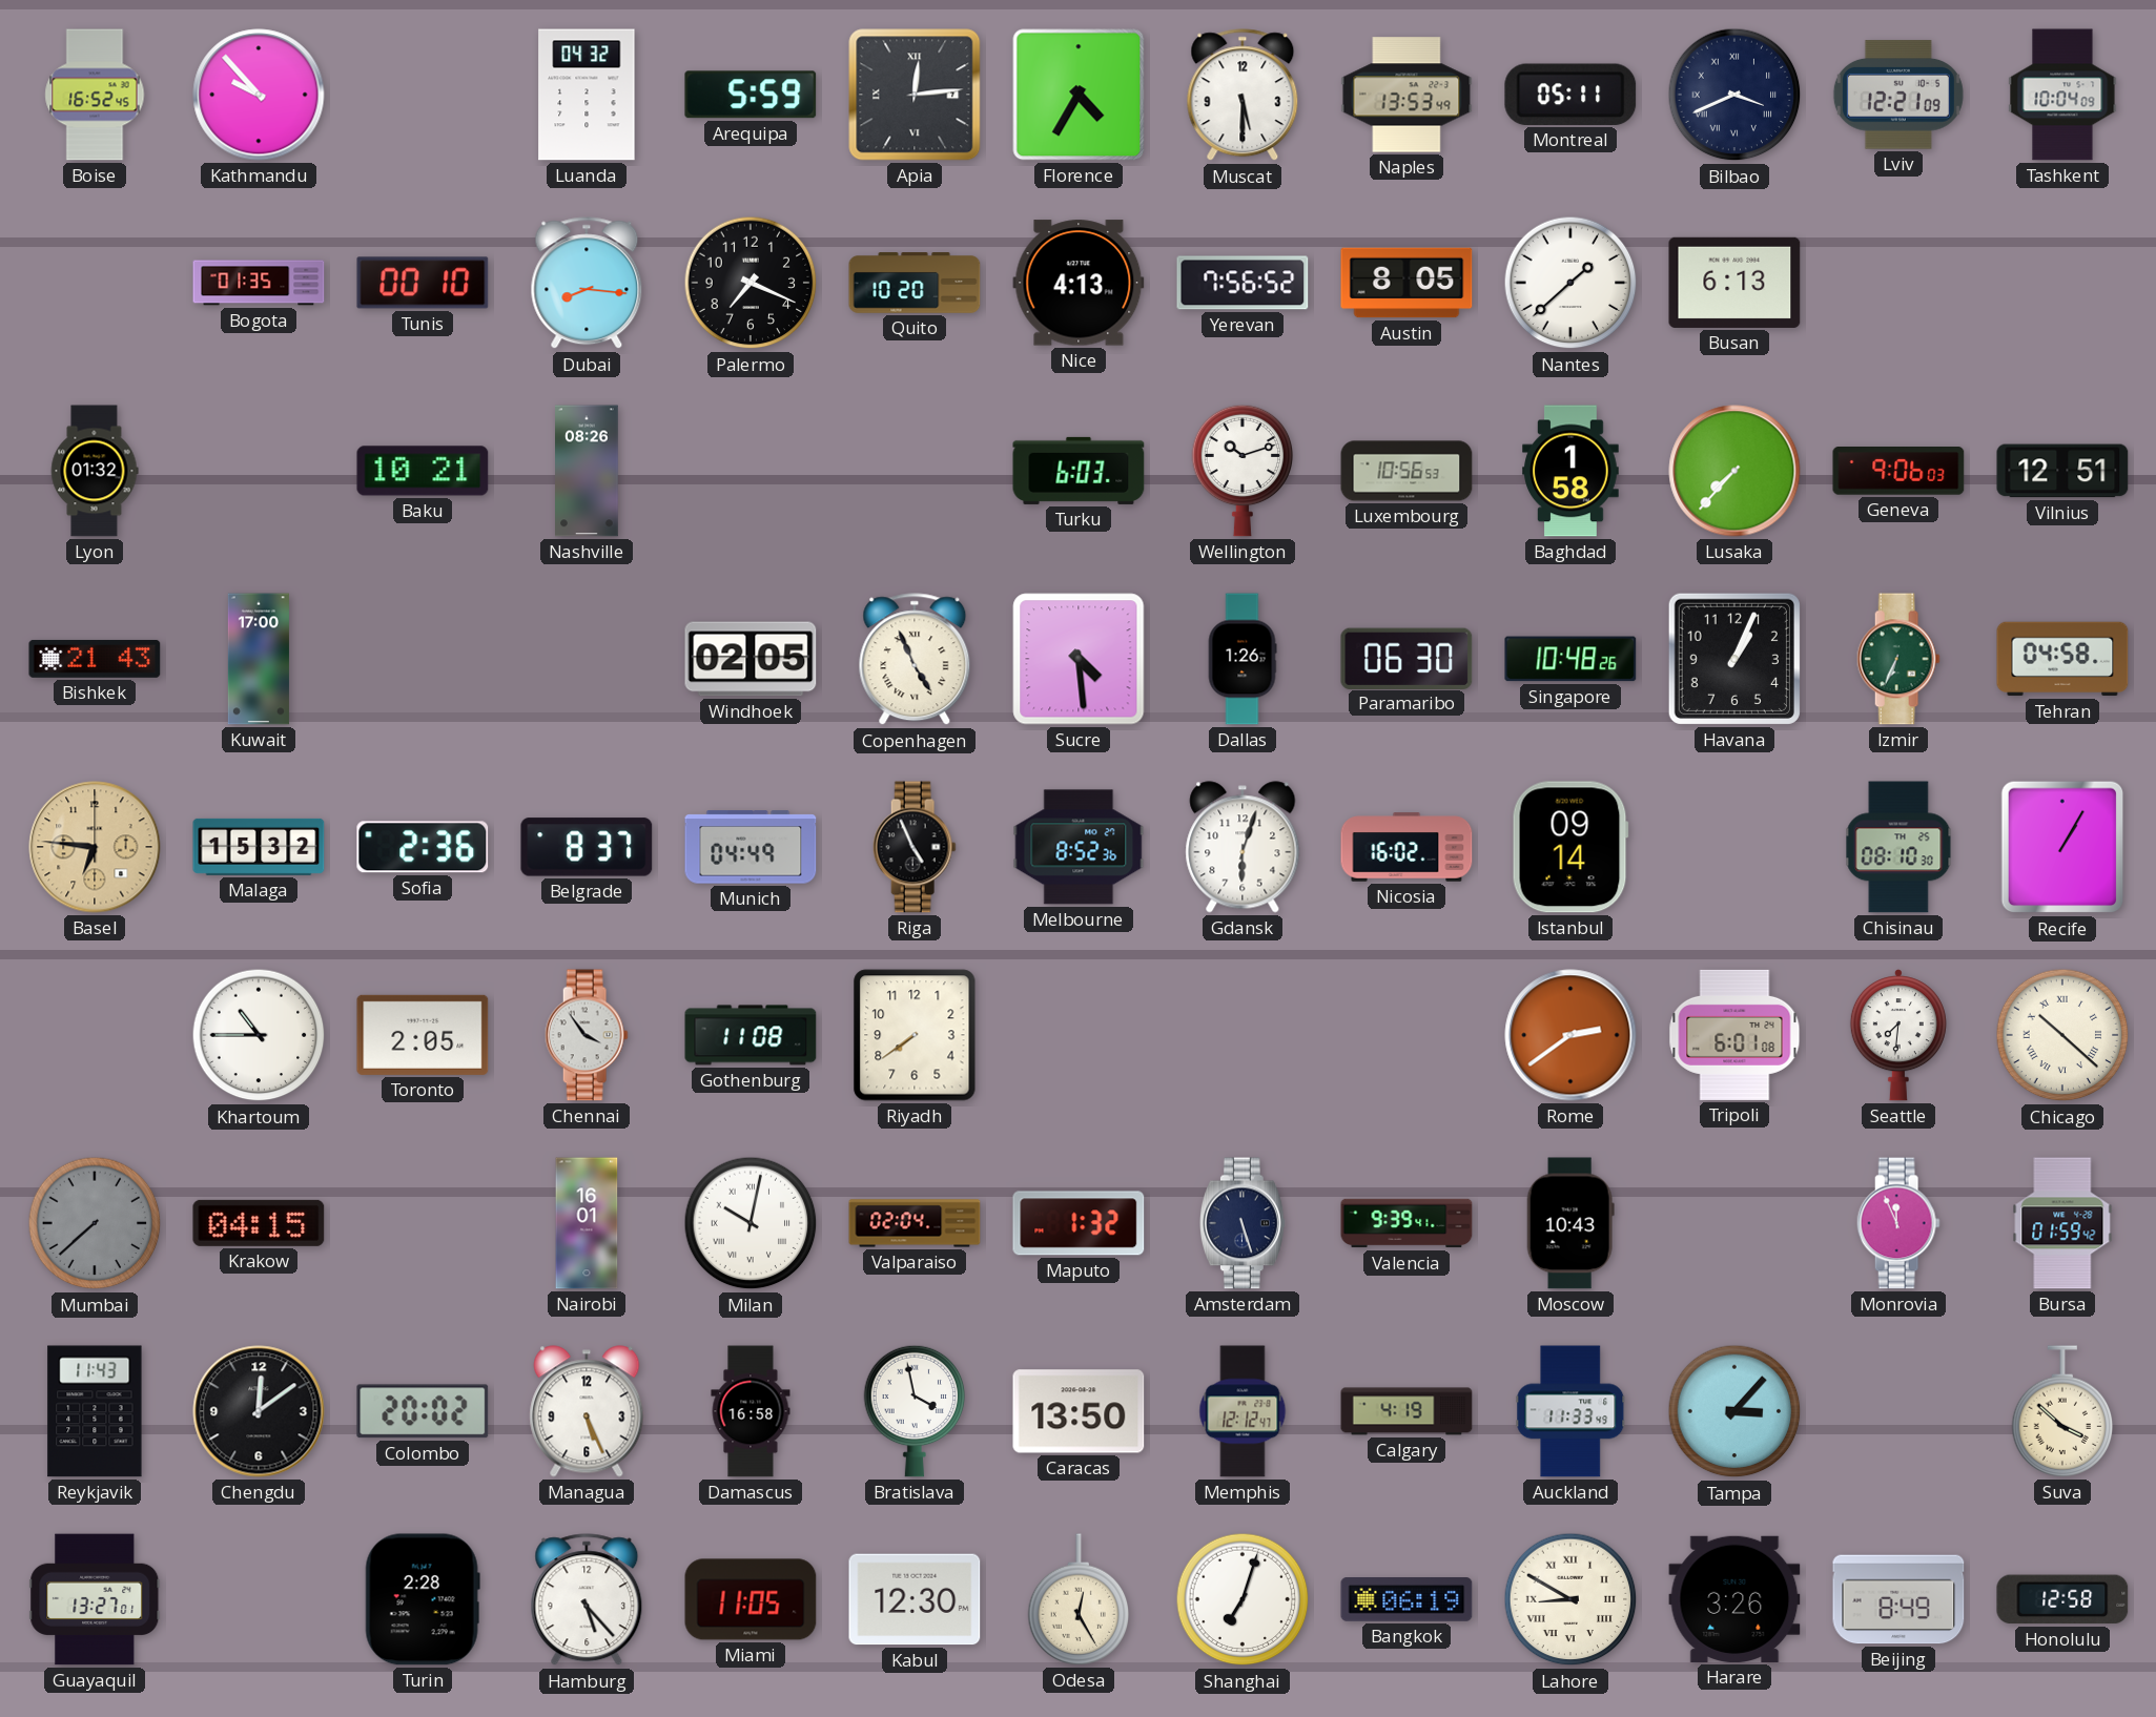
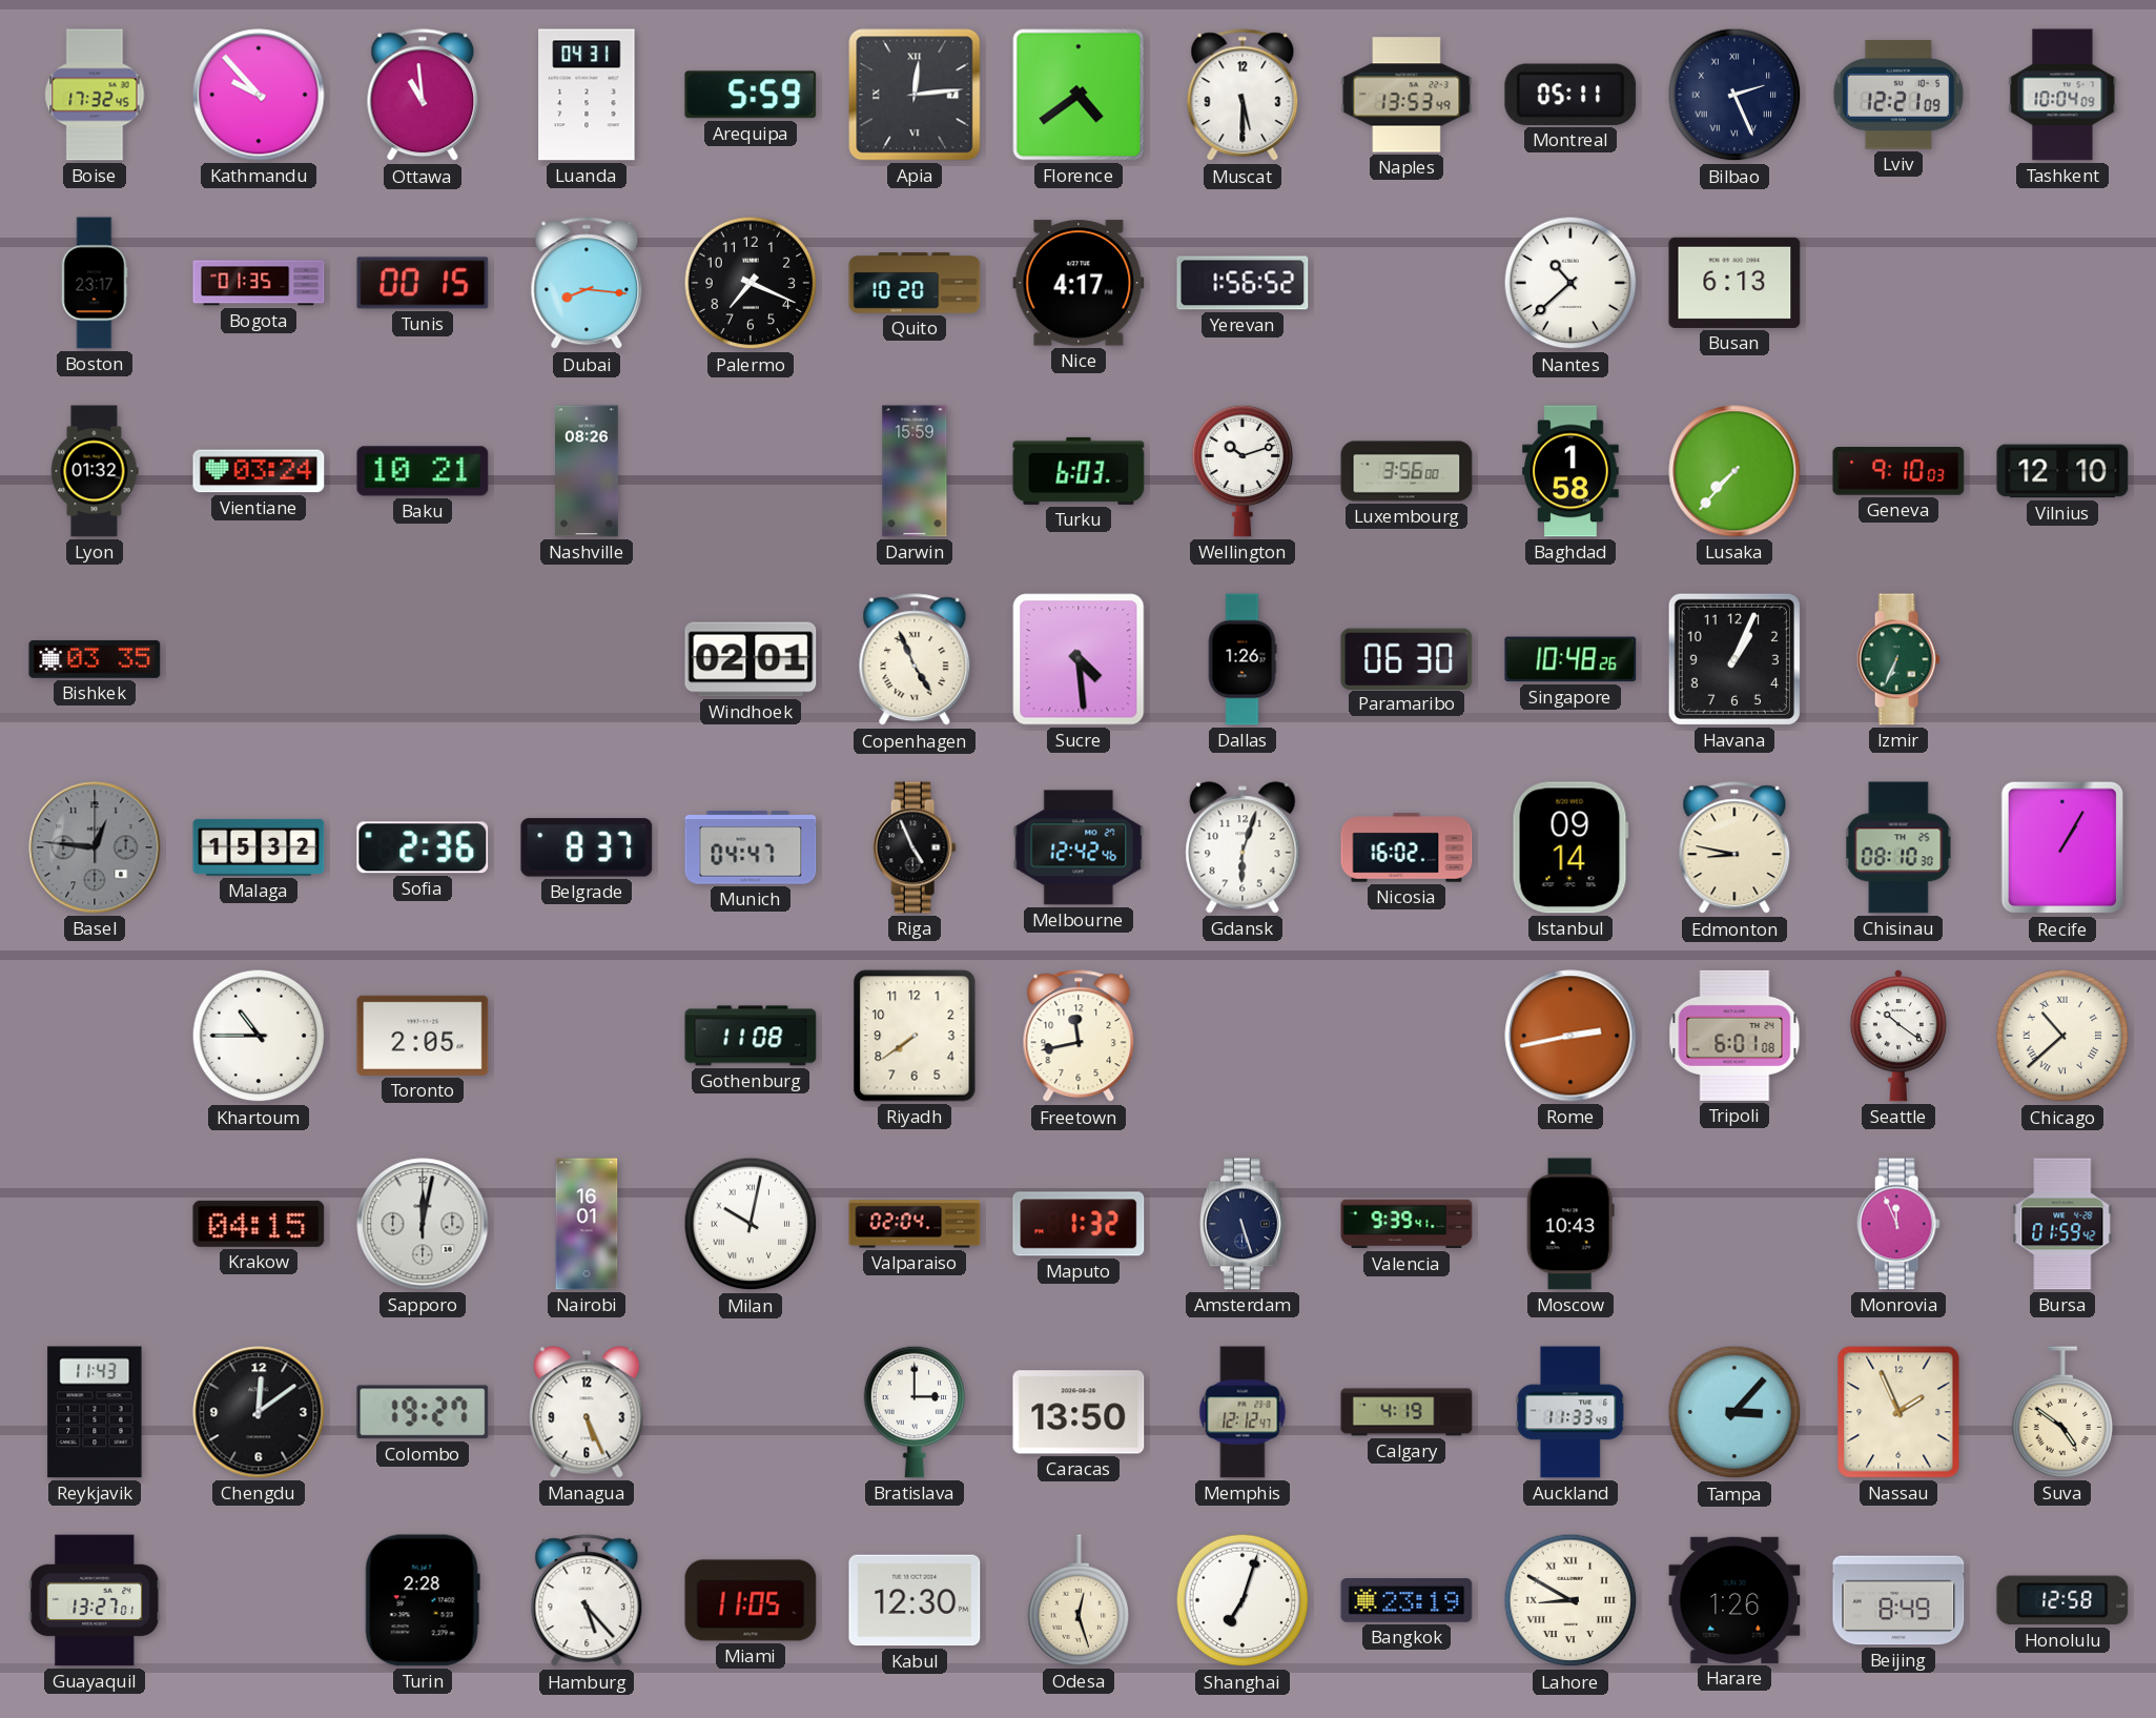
Boise: 16:52 -> 17:32
Ottawa: none -> 10:59
Luanda: 04:32 -> 04:31
Florence: 4:35 -> 4:39
Bilbao: 3:41 -> 2:26
Boston: none -> 23:17
Tunis: 00:10 -> 00:15
Nice: 4:13 -> 4:17
Yerevan: 7:56 -> 1:56
Austin: 8:05 -> none
Nantes: 1:38 -> 10:38
Vientiane: none -> 03:24
Darwin: none -> 15:59
Luxembourg: 10:56 -> 3:56
Geneva: 9:06 -> 9:10
Vilnius: 12:51 -> 12:10
Bishkek: 21:43 -> 03:35
Kuwait: 17:00 -> none
Windhoek: 02:05 -> 02:01
Tehran: 04:58 -> none
Basel: 6:46 -> 12:46
Basel dial: champagne -> grey
Munich: 04:49 -> 04:47
Melbourne: 8:52 -> 12:42
Edmonton: none -> 8:47
Chennai: 3:54 -> none
Freetown: none -> 11:43
Rome: 2:39 -> 2:43
Seattle: 7:31 -> 10:21
Chicago: 10:22 -> 10:38
Mumbai: 7:38 -> none
Sapporo: none -> 12:02
Colombo: 20:02 -> 19:27
Damascus: 16:58 -> none
Bratislava: 3:58 -> 3:00
Nassau: none -> 1:56
Suva: 3:52 -> 4:51
Odesa: 12:25 -> 12:27
Bangkok: 06:19 -> 23:19
Harare: 3:26 -> 1:26
